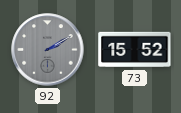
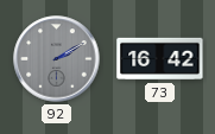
73: 15:52 -> 16:42
